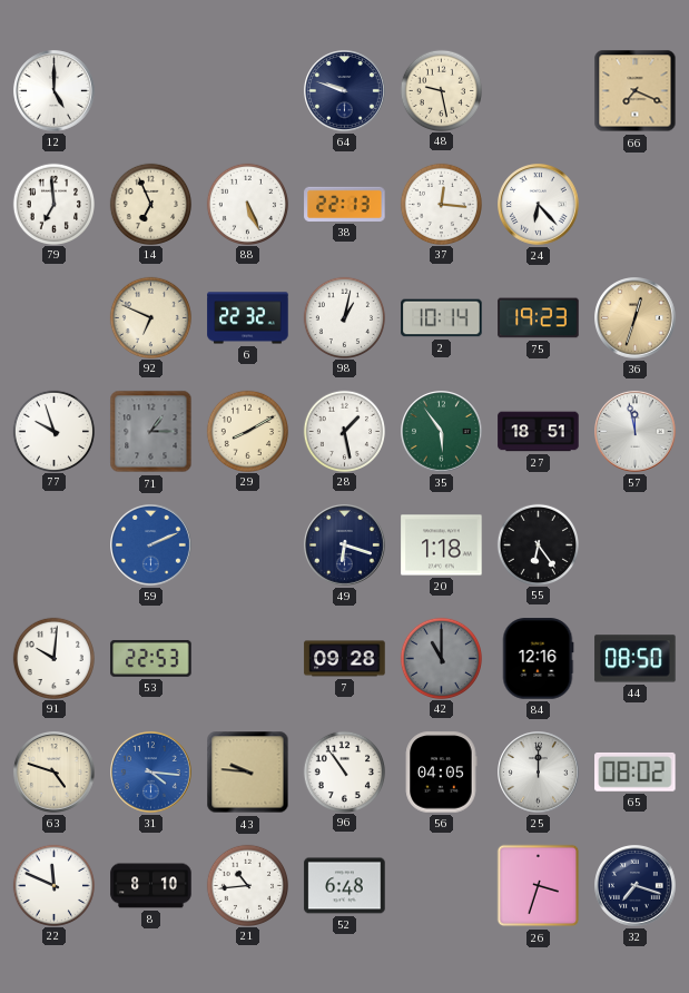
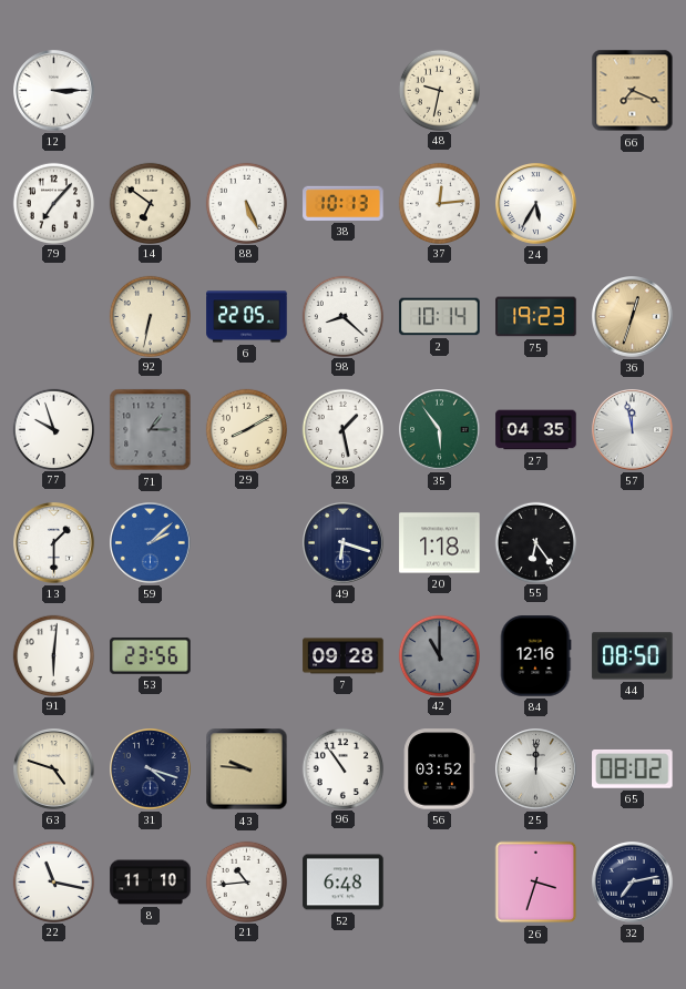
12: 5:00 -> 3:15
64: 9:48 -> none
48: 9:28 -> 9:32
79: 6:59 -> 7:07
14: 6:56 -> 6:51
38: 22:13 -> 10:13
37: 12:16 -> 12:14
24: 6:23 -> 5:35
92: 6:49 -> 6:32
6: 22:32 -> 22:05
98: 1:02 -> 8:22
27: 18:51 -> 04:35
13: none -> 1:30
59: 2:11 -> 2:08
91: 10:01 -> 6:01
53: 22:53 -> 23:56
31: 4:16 -> 4:18
31 dial: blue -> navy
56: 04:05 -> 03:52
22: 11:49 -> 11:17
8: 8:10 -> 11:10
32: 7:18 -> 7:13
